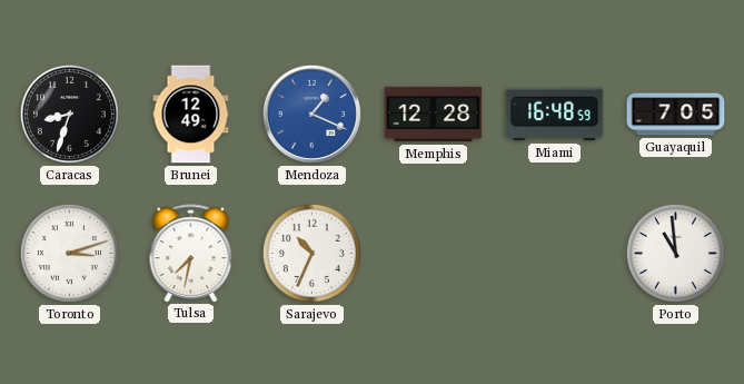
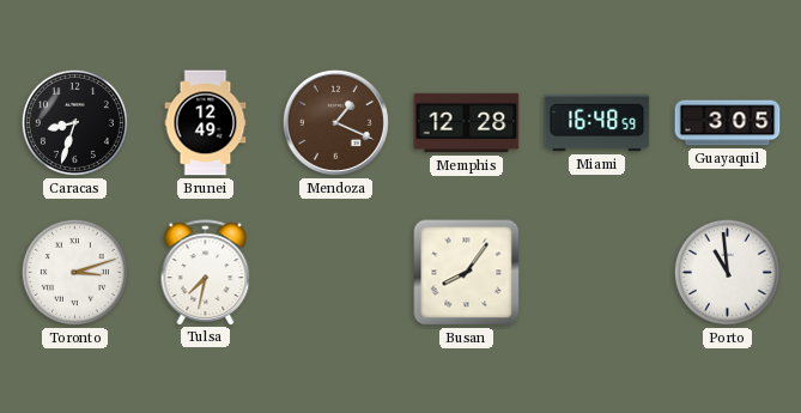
Mendoza dial: blue -> brown
Guayaquil: 7:05 -> 3:05
Sarajevo: 10:34 -> none
Busan: none -> 8:06
